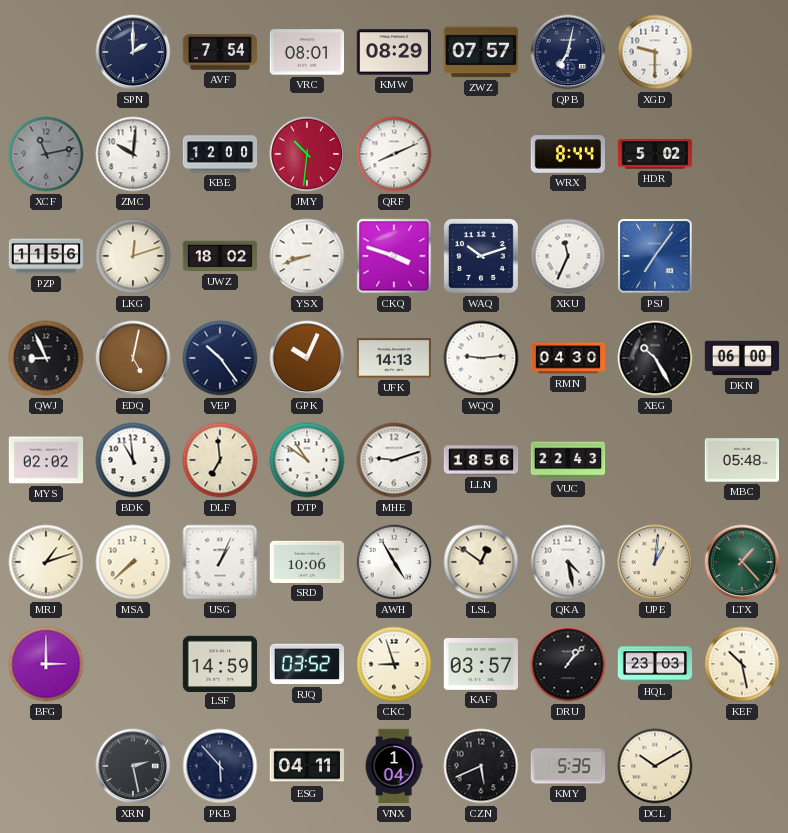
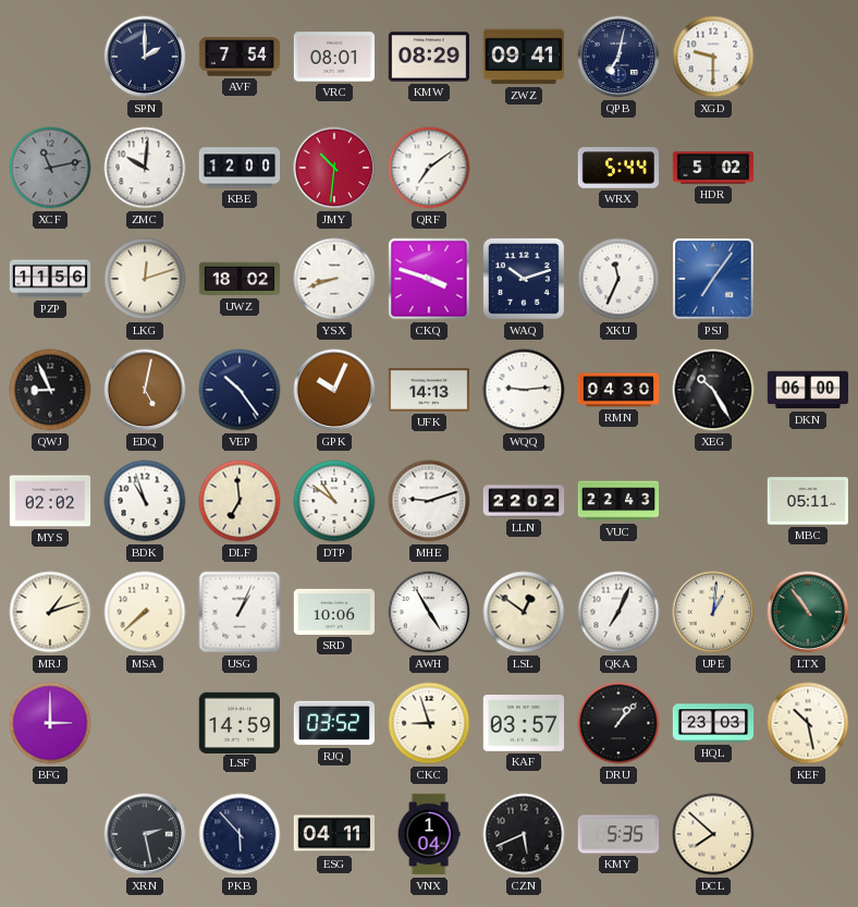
ZWZ: 07:57 -> 09:41
QRF: 8:11 -> 7:09
WRX: 8:44 -> 5:44
BDK: 10:59 -> 10:57
LLN: 18:56 -> 22:02
MBC: 05:48 -> 05:11
QKA: 4:28 -> 7:04
LTX: 1:23 -> 10:54
DCL: 10:10 -> 7:52
